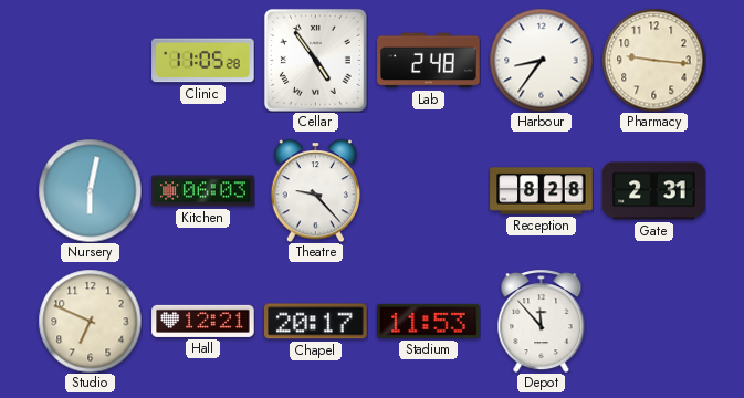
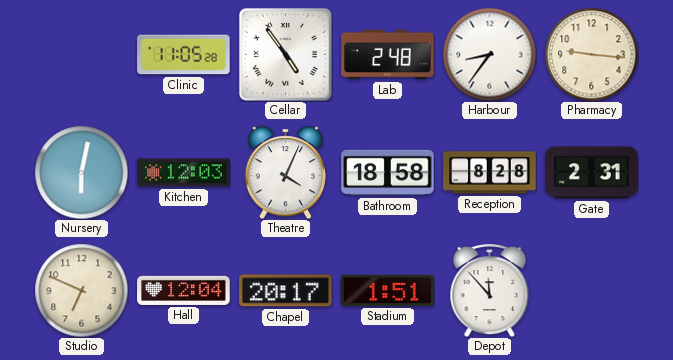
Kitchen: 06:03 -> 12:03
Theatre: 9:23 -> 4:04
Bathroom: none -> 18:58
Hall: 12:21 -> 12:04
Stadium: 11:53 -> 1:51
